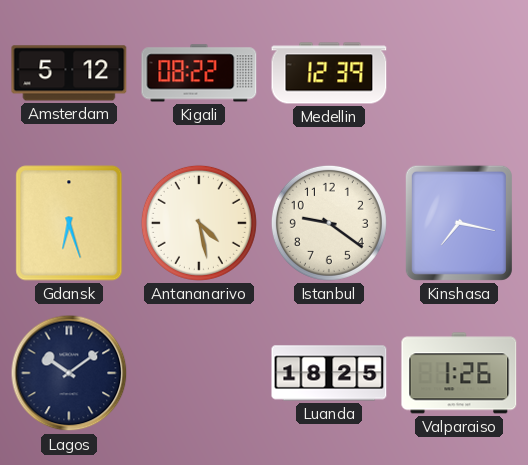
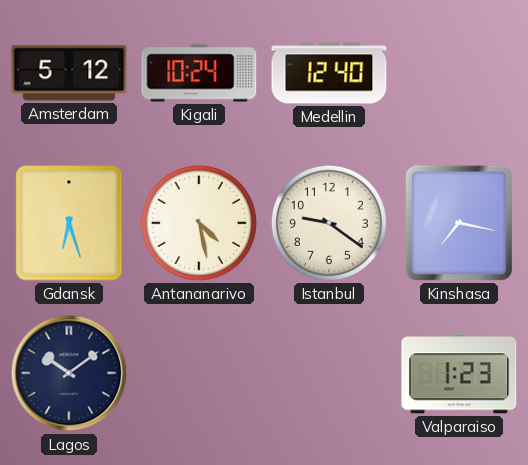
Kigali: 08:22 -> 10:24
Medellin: 12:39 -> 12:40
Luanda: 18:25 -> none
Valparaiso: 1:26 -> 1:23
